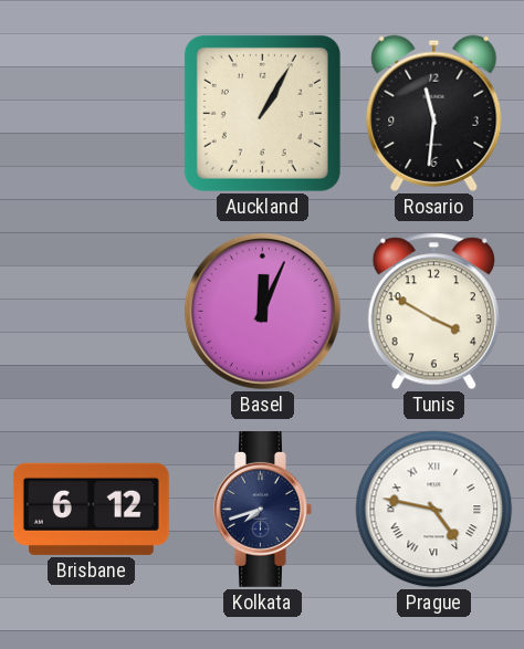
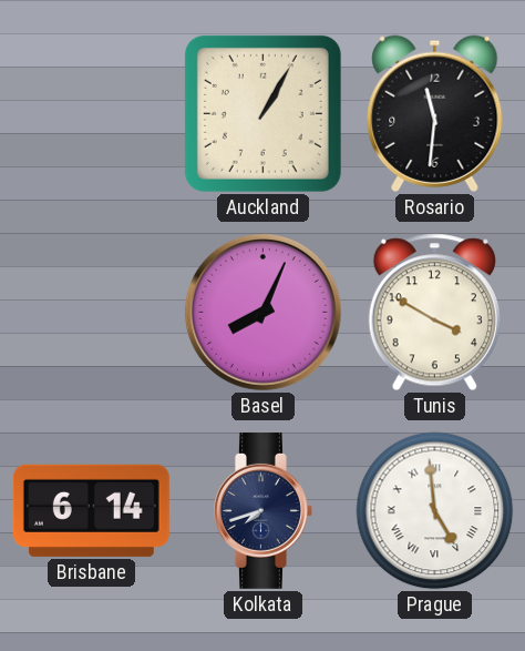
Basel: 12:04 -> 8:04
Brisbane: 6:12 -> 6:14
Prague: 4:47 -> 4:59
